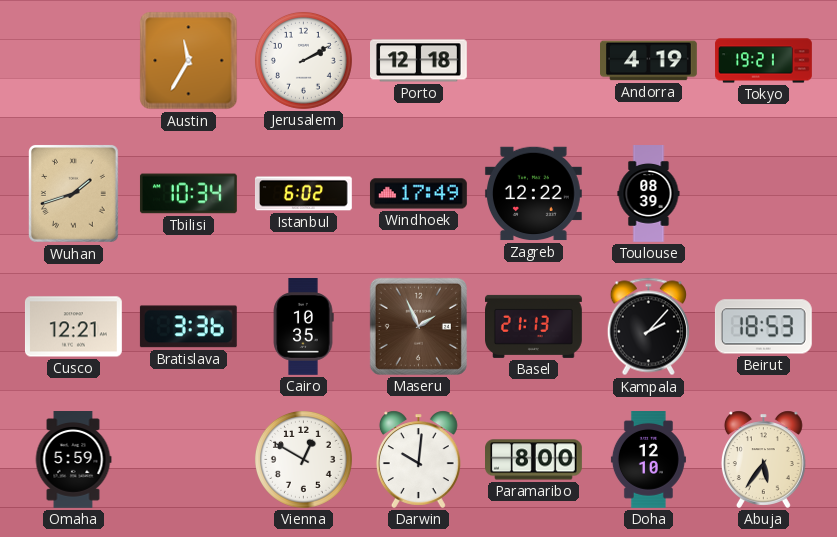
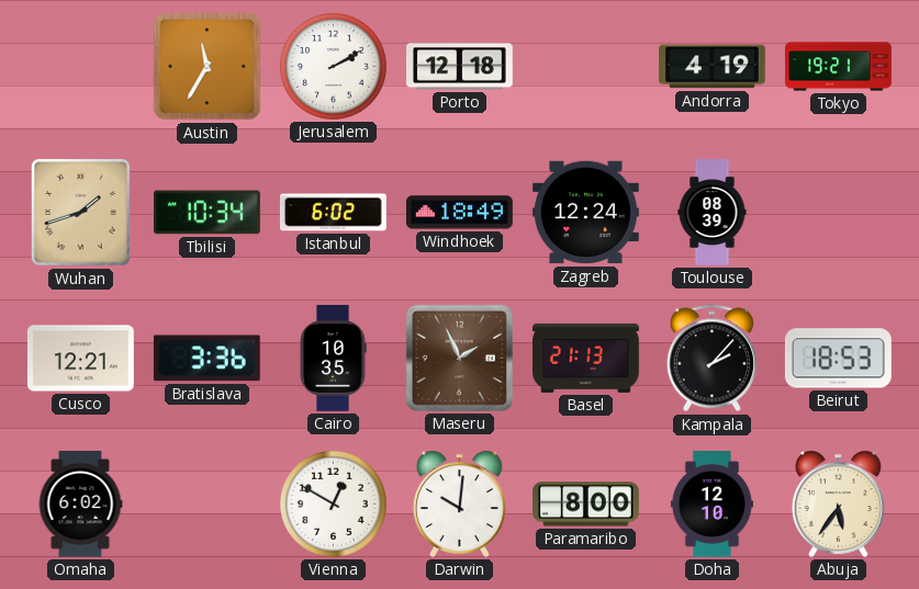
Windhoek: 17:49 -> 18:49
Zagreb: 12:22 -> 12:24
Omaha: 5:59 -> 6:02
